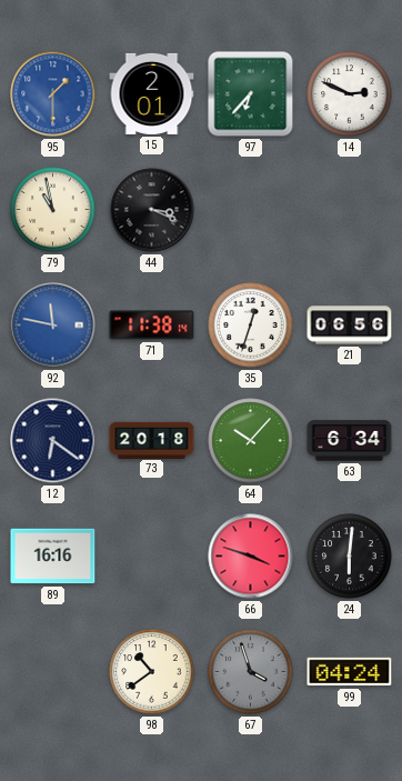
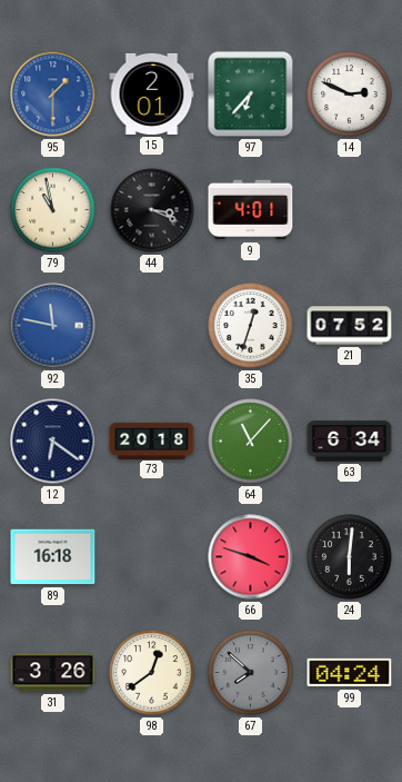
9: none -> 4:01
71: 11:38 -> none
21: 06:56 -> 07:52
64: 10:07 -> 11:07
89: 16:16 -> 16:18
31: none -> 3:26
98: 10:39 -> 12:39
67: 3:57 -> 7:52
